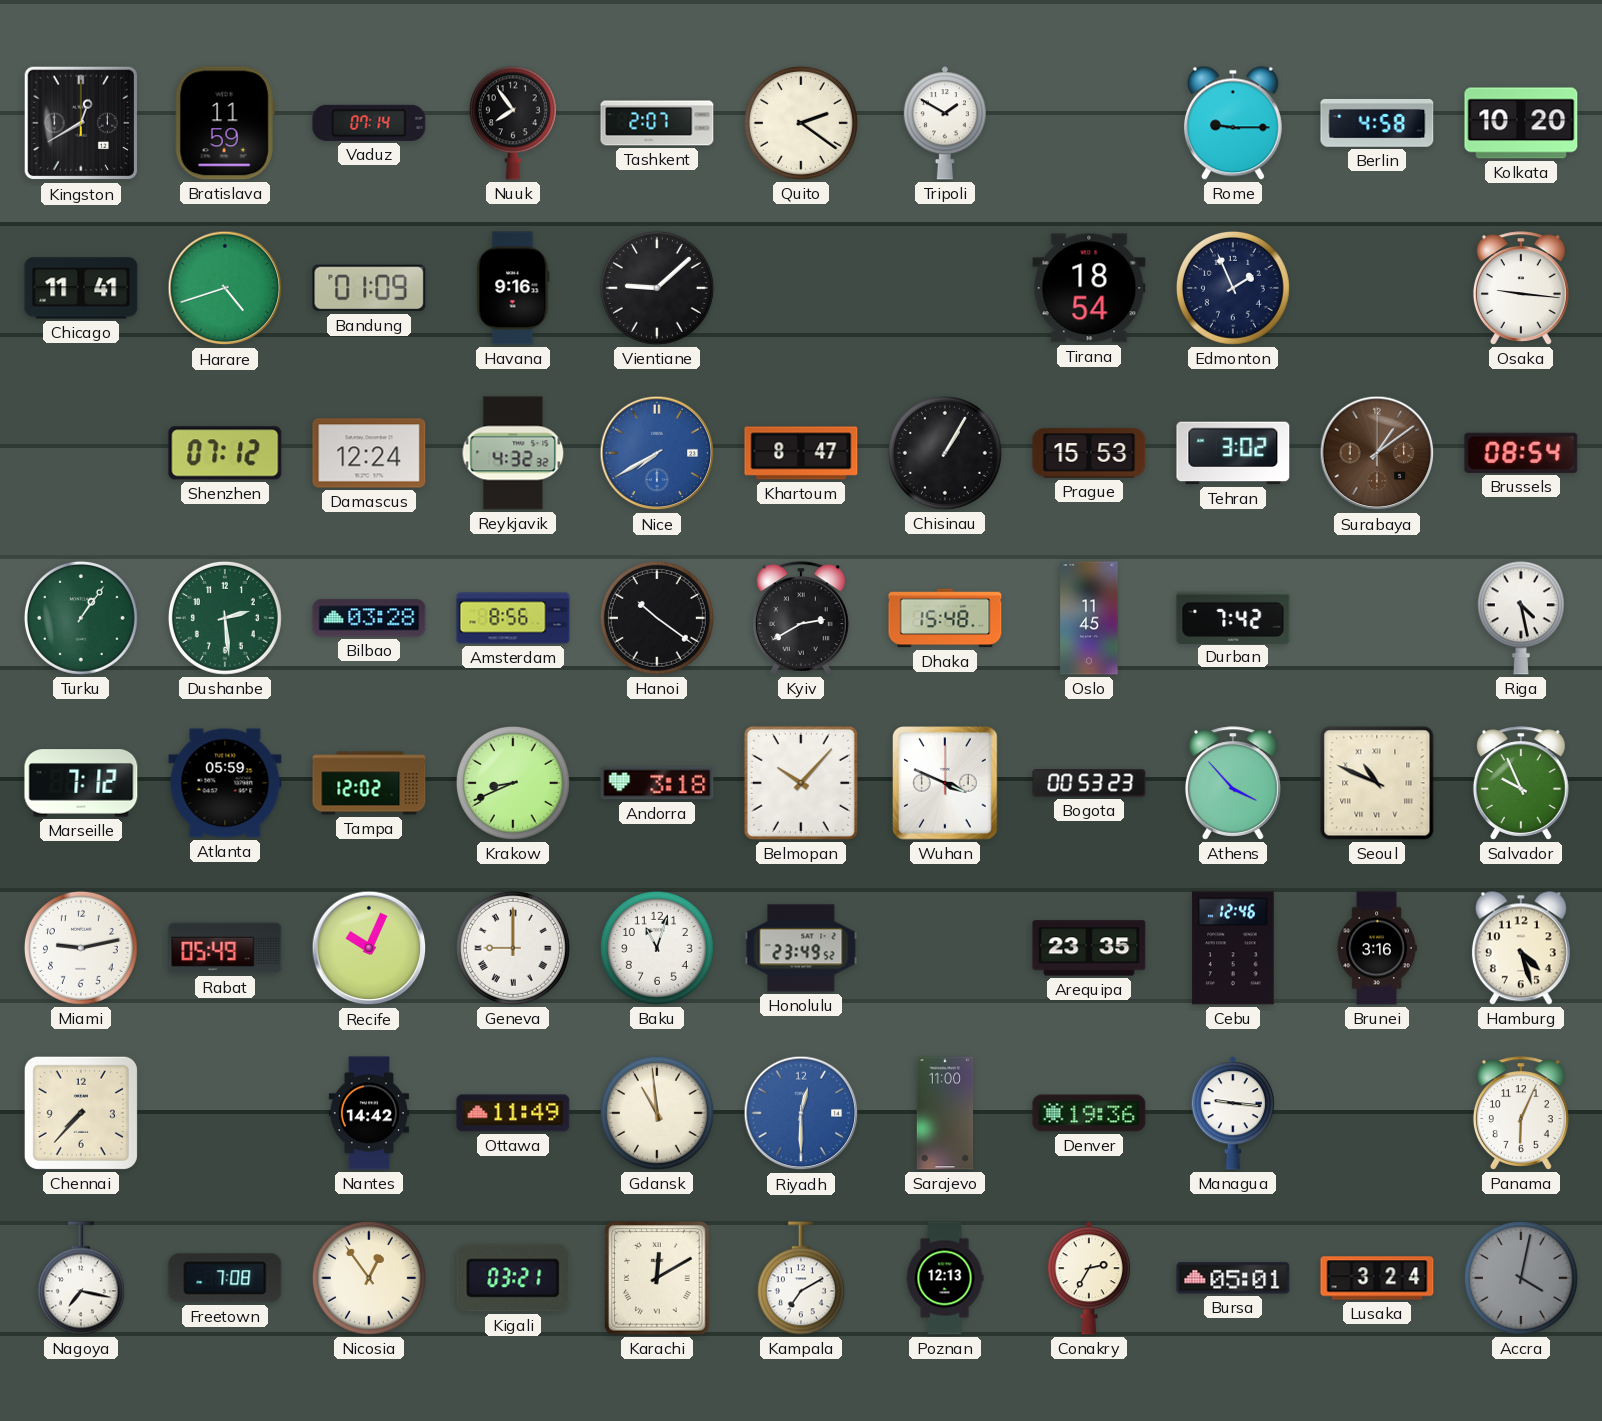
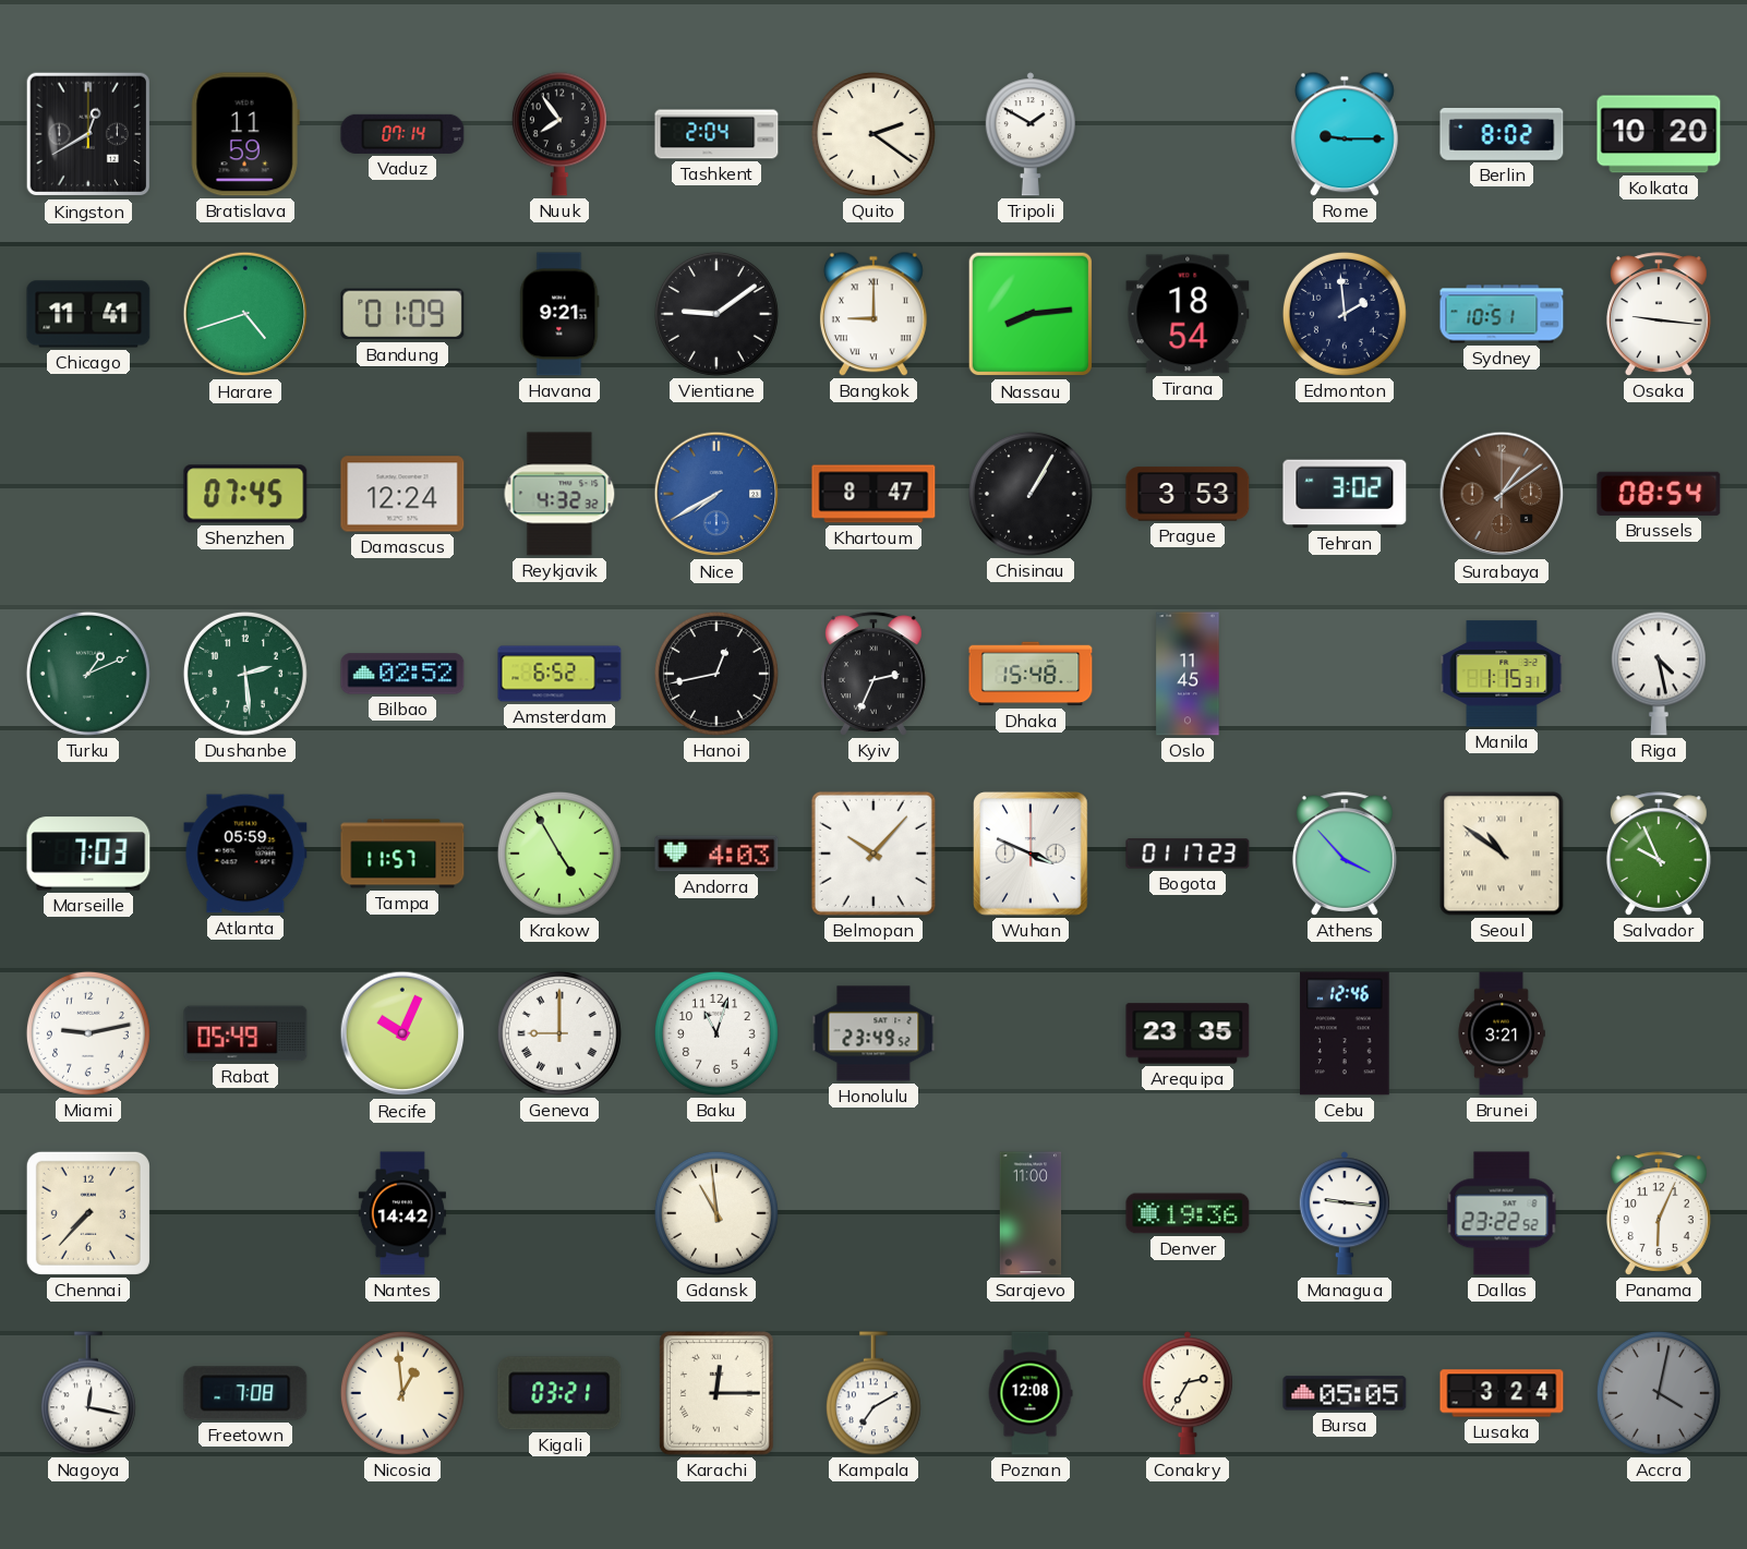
Tashkent: 2:07 -> 2:04
Berlin: 4:58 -> 8:02
Havana: 9:16 -> 9:21
Vientiane: 9:08 -> 9:09
Bangkok: none -> 9:00
Nassau: none -> 8:14
Edmonton: 1:56 -> 1:59
Sydney: none -> 10:51
Shenzhen: 07:12 -> 07:45
Prague: 15:53 -> 3:53
Turku: 1:06 -> 1:11
Bilbao: 03:28 -> 02:52
Amsterdam: 8:56 -> 6:52
Hanoi: 10:21 -> 12:43
Kyiv: 2:40 -> 2:34
Durban: 7:42 -> none
Manila: none -> 1:15
Marseille: 7:12 -> 7:03
Tampa: 12:02 -> 11:57
Krakow: 8:41 -> 4:55
Andorra: 3:18 -> 4:03
Bogota: 00:53 -> 01:17
Seoul: 10:49 -> 10:51
Brunei: 3:16 -> 3:21
Hamburg: 4:27 -> none
Ottawa: 11:49 -> none
Riyadh: 12:30 -> none
Dallas: none -> 23:22
Nagoya: 7:17 -> 12:17
Nicosia: 12:54 -> 12:59
Karachi: 12:10 -> 12:15
Poznan: 12:13 -> 12:08
Bursa: 05:01 -> 05:05
